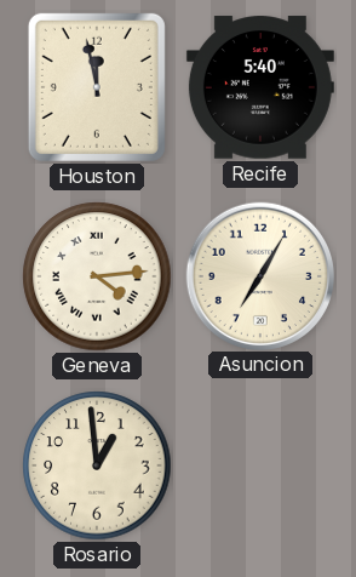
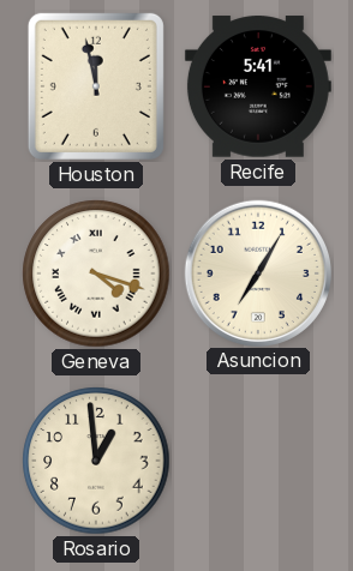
Recife: 5:40 -> 5:41
Geneva: 4:14 -> 4:18
